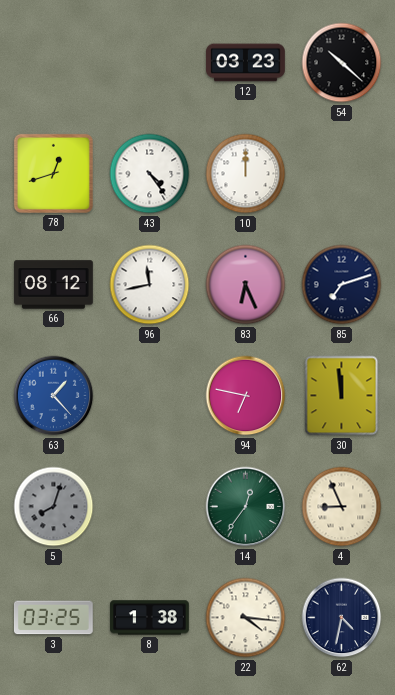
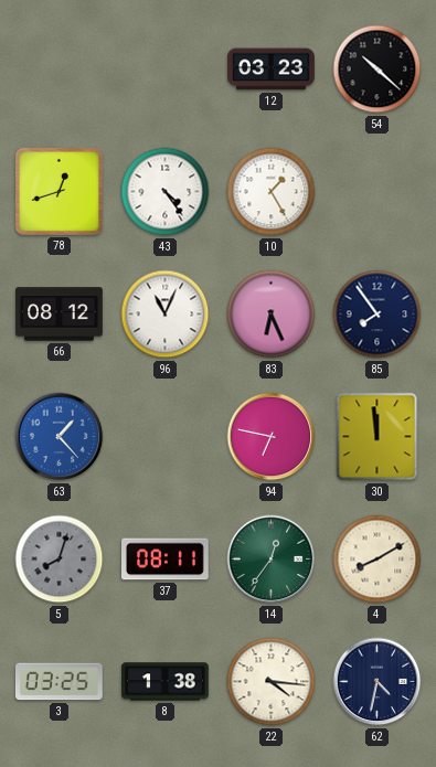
10: 12:00 -> 1:25
96: 11:43 -> 11:04
85: 7:12 -> 7:54
37: none -> 08:11
4: 8:56 -> 8:10
